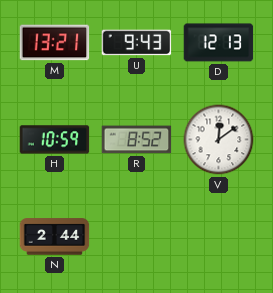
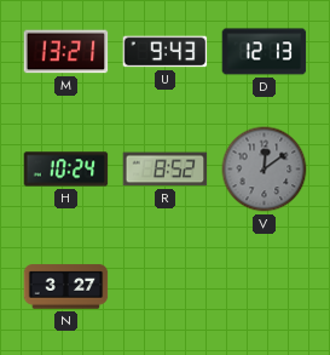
H: 10:59 -> 10:24
V dial: white -> grey
N: 2:44 -> 3:27
